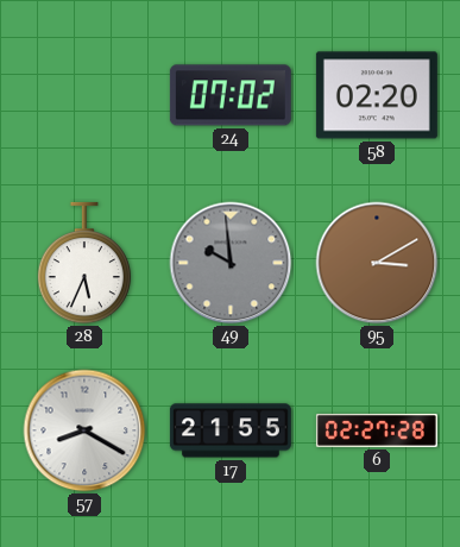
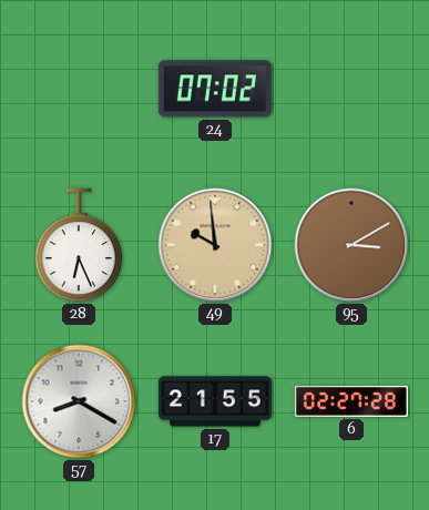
58: 02:20 -> none
28: 5:34 -> 6:26
49 dial: grey -> champagne
